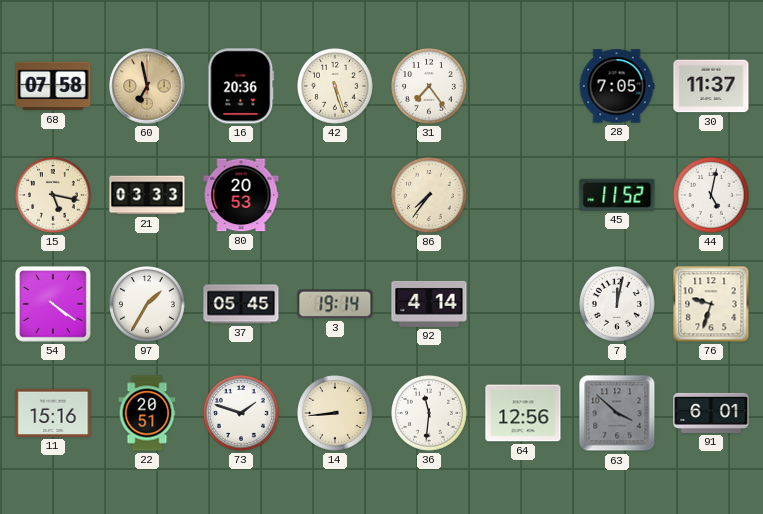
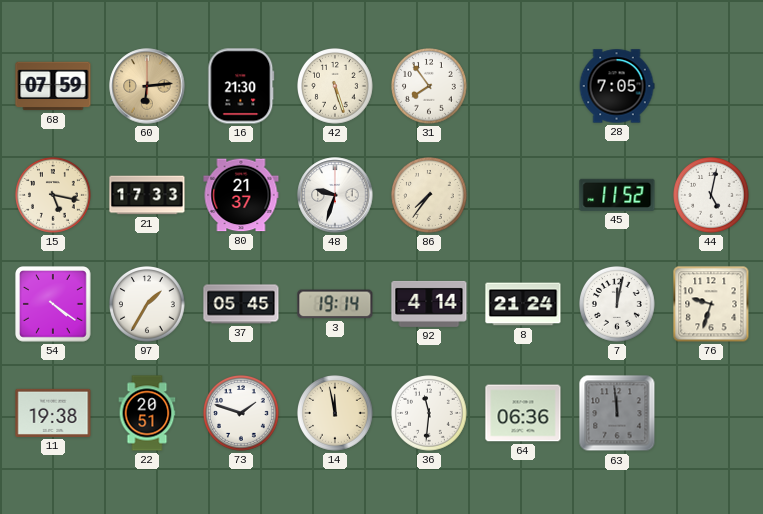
68: 07:58 -> 07:59
60: 6:58 -> 6:14
16: 20:36 -> 21:30
31: 7:24 -> 7:54
30: 11:37 -> none
21: 03:33 -> 17:33
80: 20:53 -> 21:37
48: none -> 9:33
8: none -> 21:24
11: 15:16 -> 19:38
14: 8:44 -> 11:58
64: 12:56 -> 06:36
63: 3:52 -> 11:59
91: 6:01 -> none
